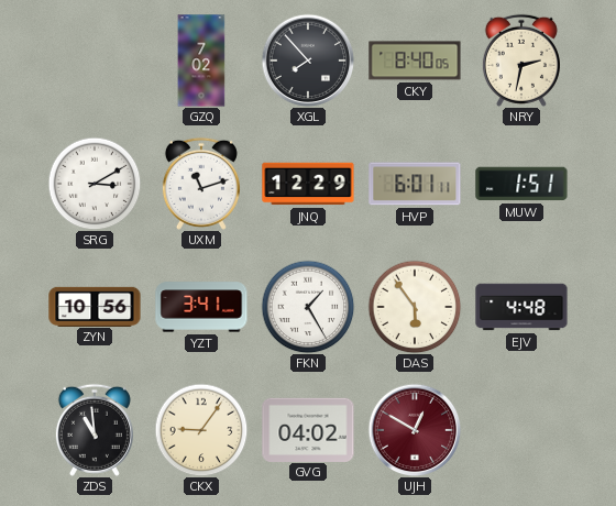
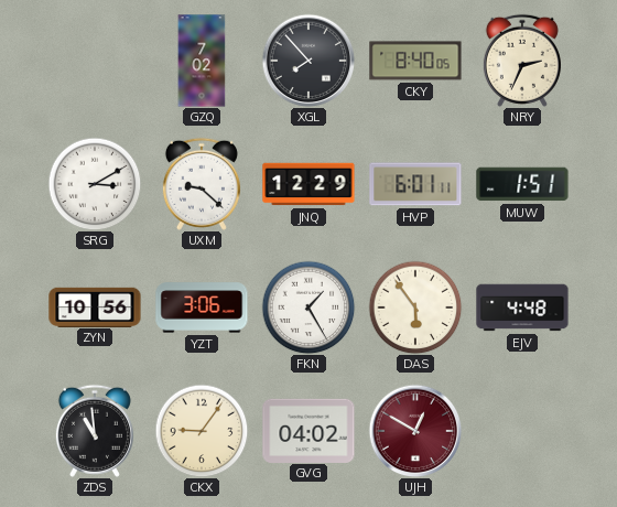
NRY: 2:32 -> 2:34
UXM: 11:12 -> 9:22
YZT: 3:41 -> 3:06
